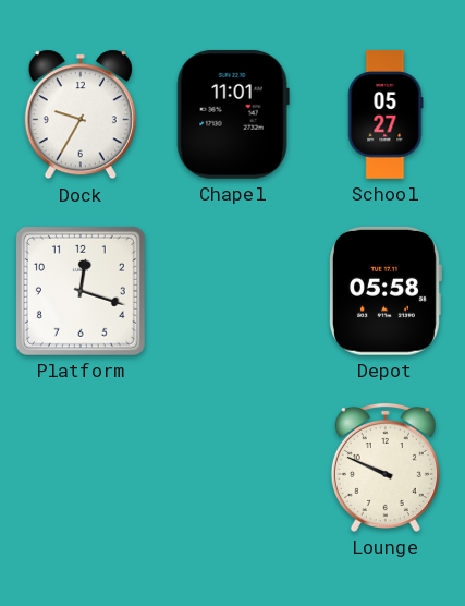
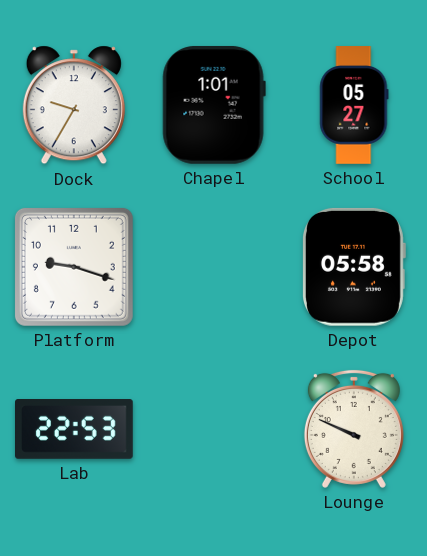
Chapel: 11:01 -> 1:01
Platform: 12:18 -> 9:18
Lab: none -> 22:53
